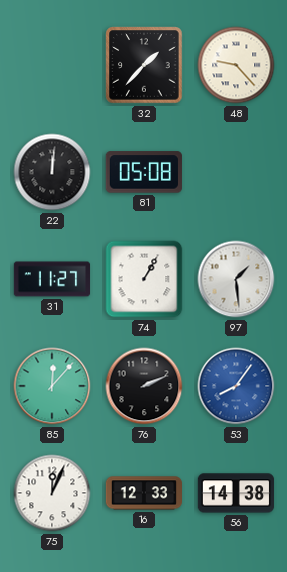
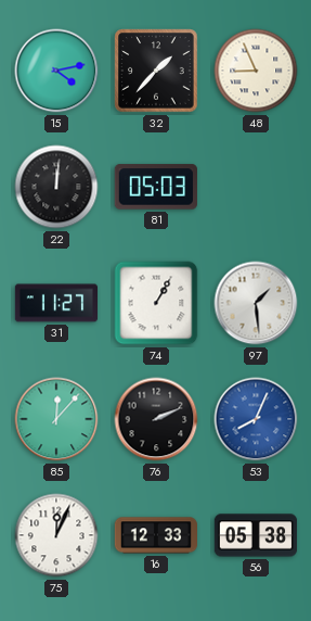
15: none -> 4:13
48: 9:23 -> 8:56
81: 05:08 -> 05:03
53: 8:06 -> 8:04
56: 14:38 -> 05:38
